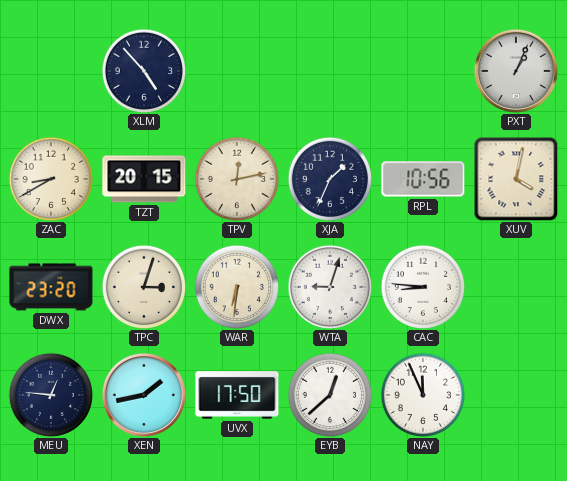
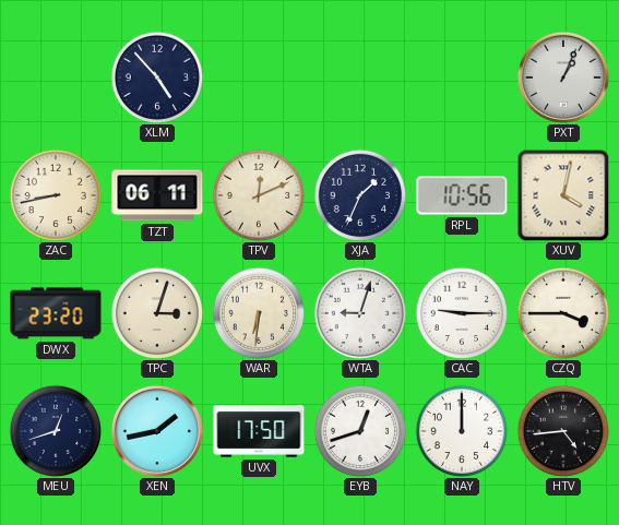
ZAC: 8:40 -> 8:43
TZT: 20:15 -> 06:11
TPV: 12:13 -> 12:11
CAC: 8:46 -> 9:15
CZQ: none -> 3:45
MEU: 12:46 -> 12:42
EYB: 12:38 -> 12:42
NAY: 11:56 -> 12:00
HTV: none -> 4:44
